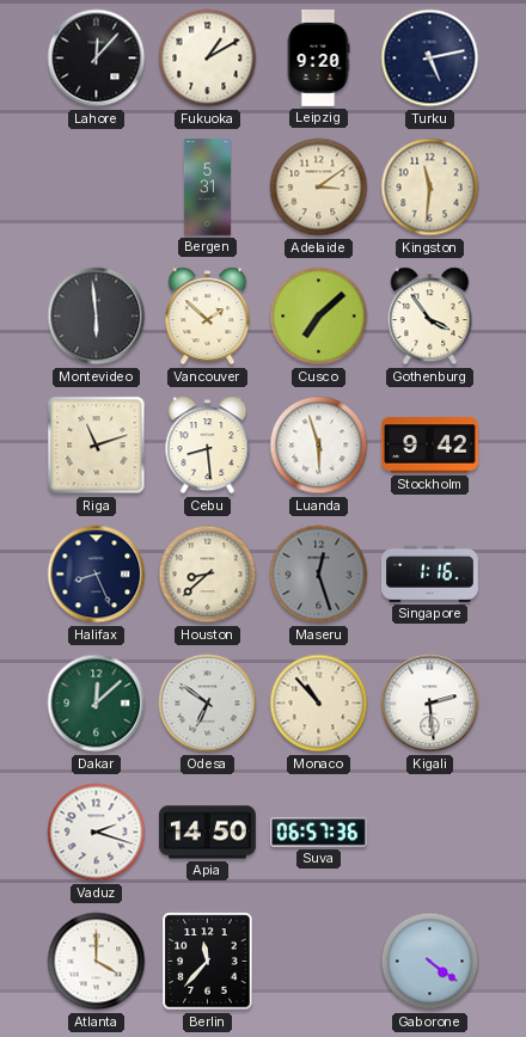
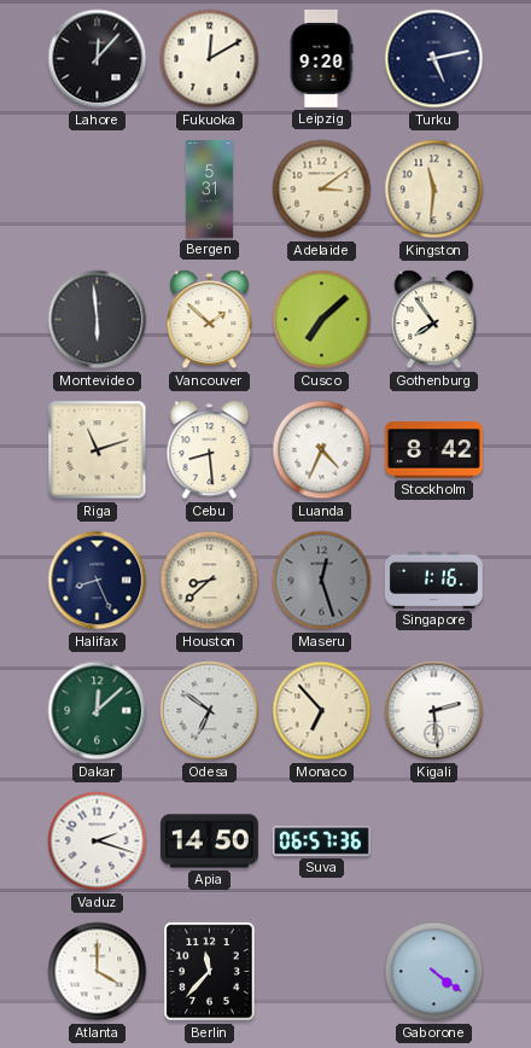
Fukuoka: 1:10 -> 12:10
Gothenburg: 3:54 -> 7:54
Luanda: 5:57 -> 4:34
Stockholm: 9:42 -> 8:42
Monaco: 10:53 -> 6:53
